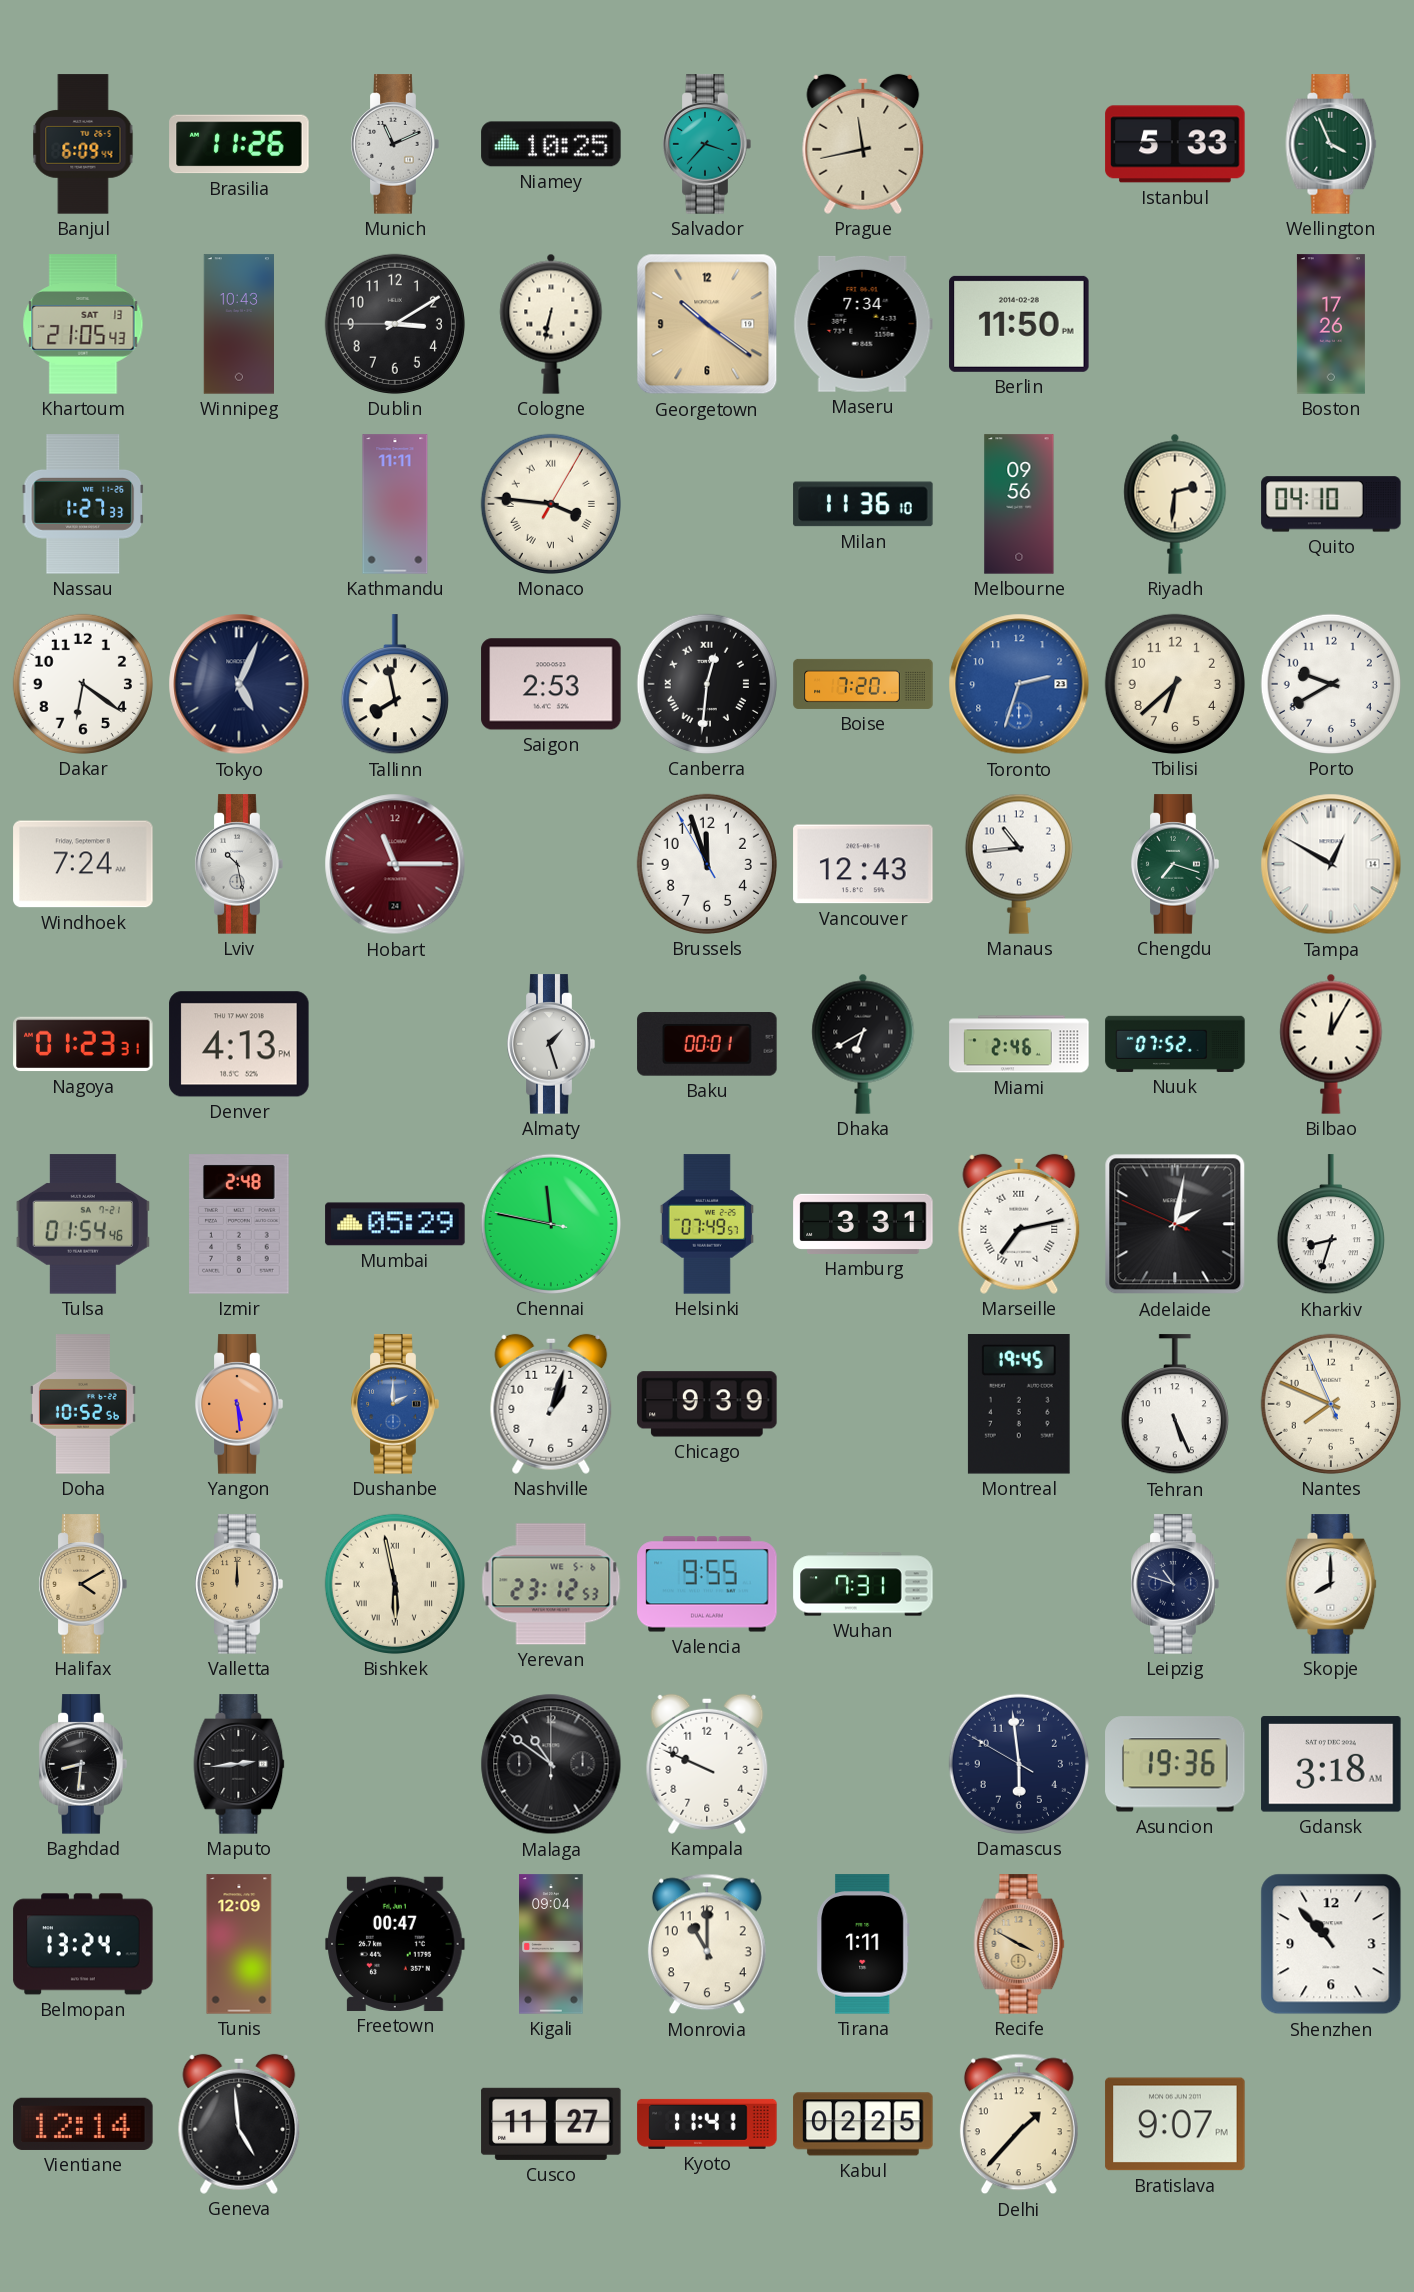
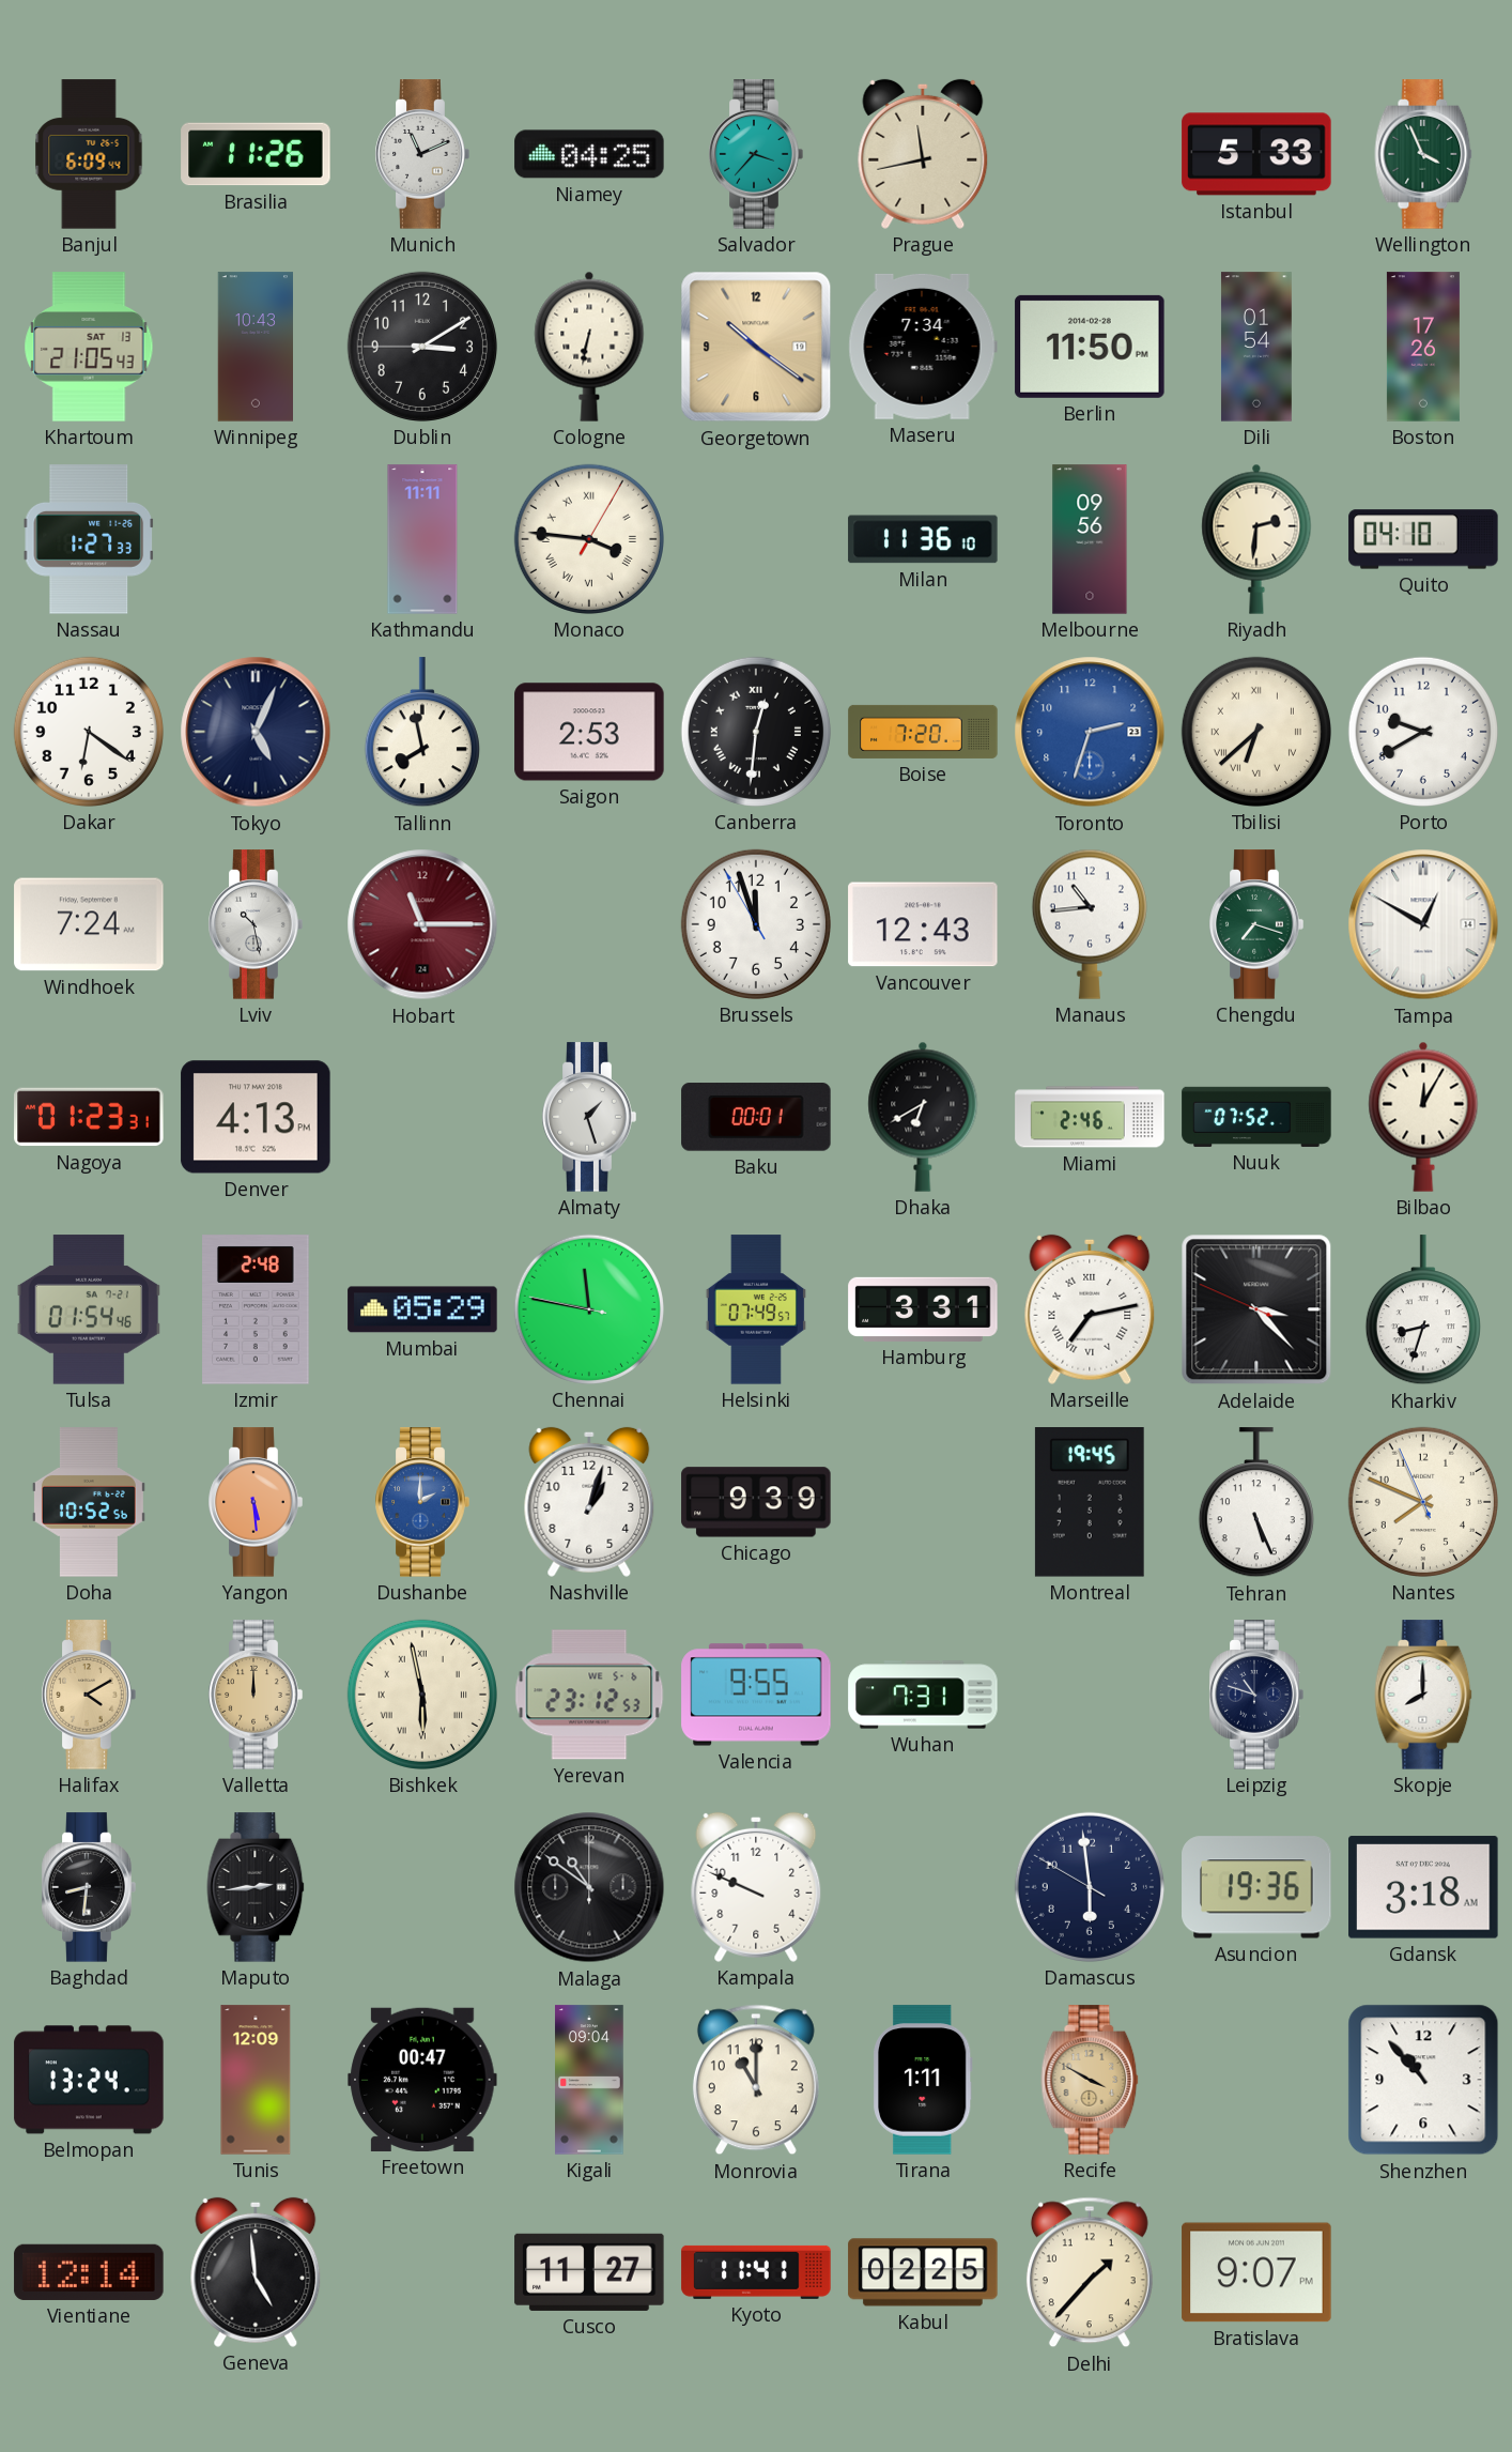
Niamey: 10:25 -> 04:25
Dili: none -> 01:54
Tbilisi numerals: Arabic -> Roman
Adelaide: 2:01 -> 3:22
